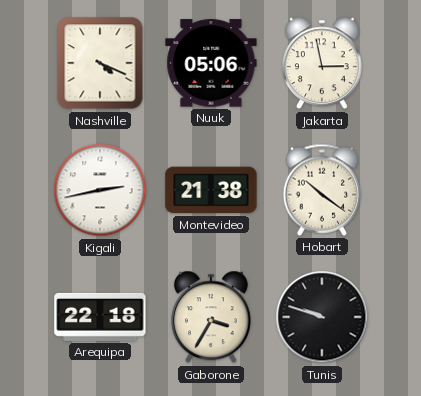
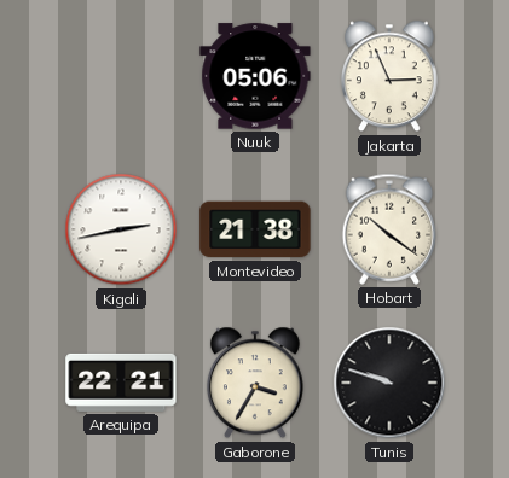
Nashville: 4:19 -> none
Jakarta: 2:58 -> 2:56
Arequipa: 22:18 -> 22:21
